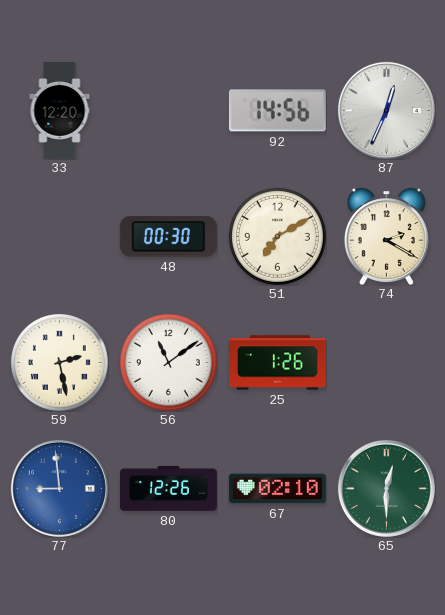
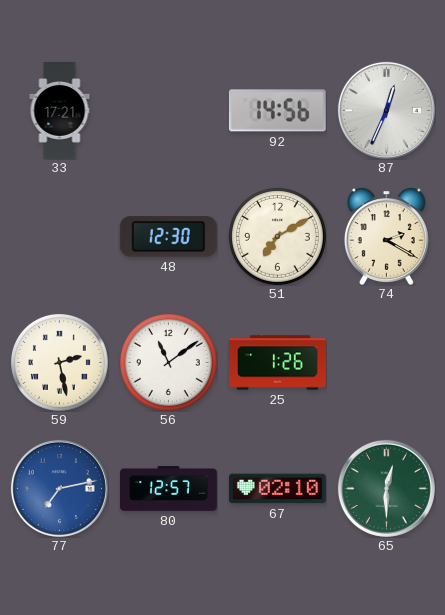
33: 12:20 -> 17:21
48: 00:30 -> 12:30
77: 8:59 -> 7:13
80: 12:26 -> 12:57
